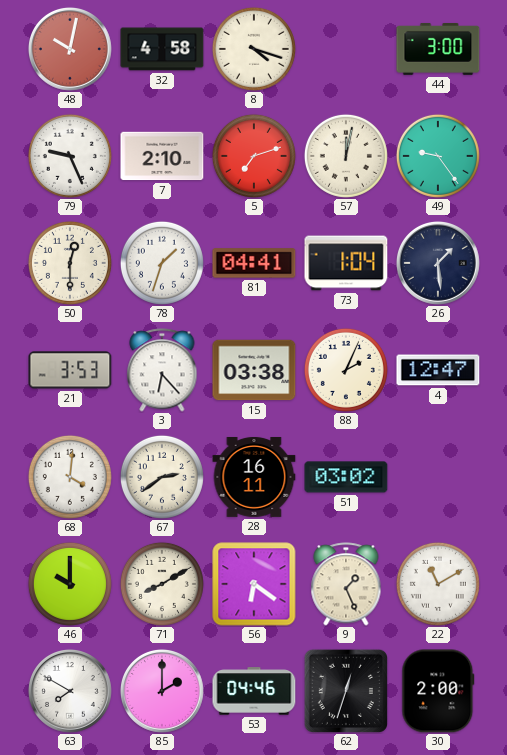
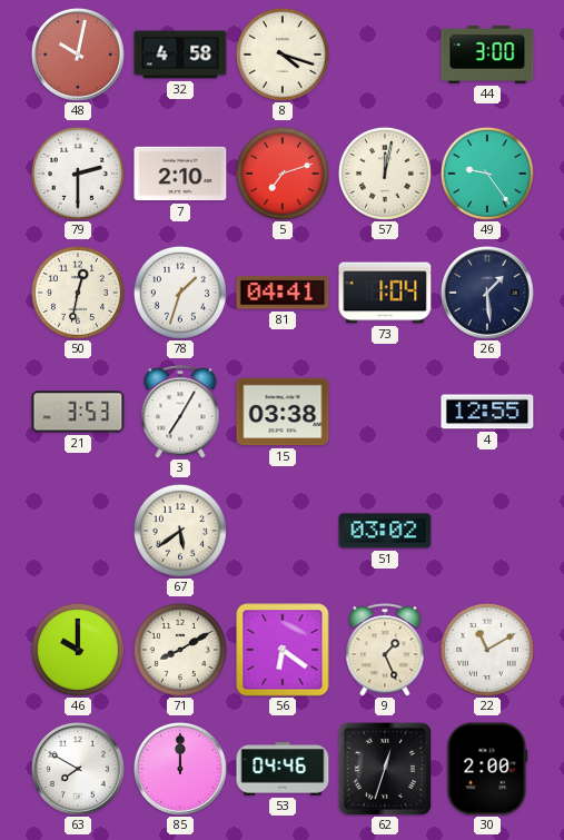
79: 9:26 -> 2:30
50: 12:30 -> 12:32
3: 6:23 -> 7:05
88: 2:04 -> none
4: 12:47 -> 12:55
68: 4:01 -> none
67: 2:39 -> 5:39
28: 16:11 -> none
85: 2:00 -> 12:00
